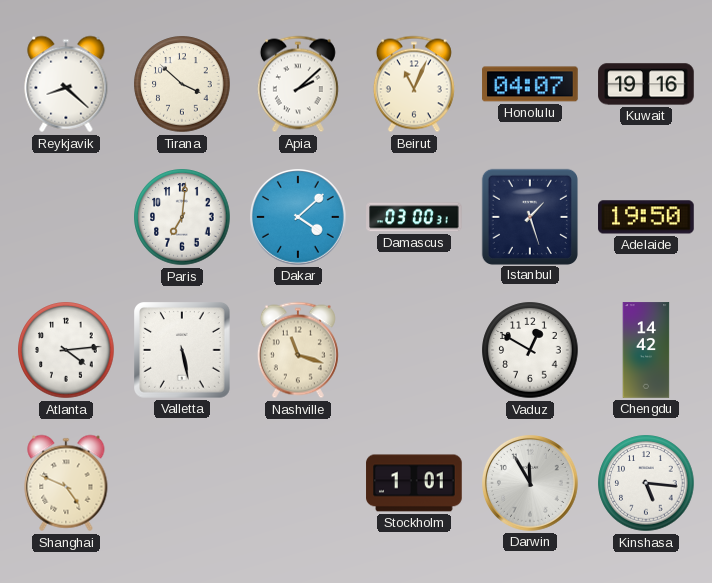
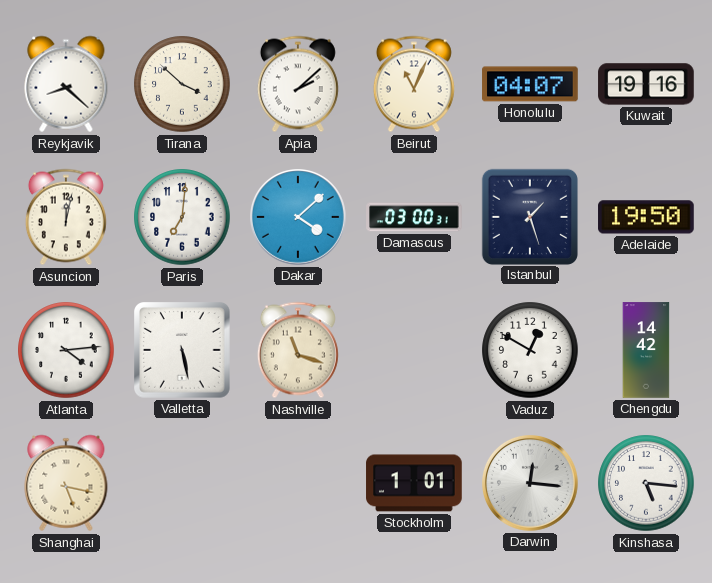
Asuncion: none -> 12:02
Shanghai: 4:49 -> 5:17
Darwin: 11:55 -> 12:16
